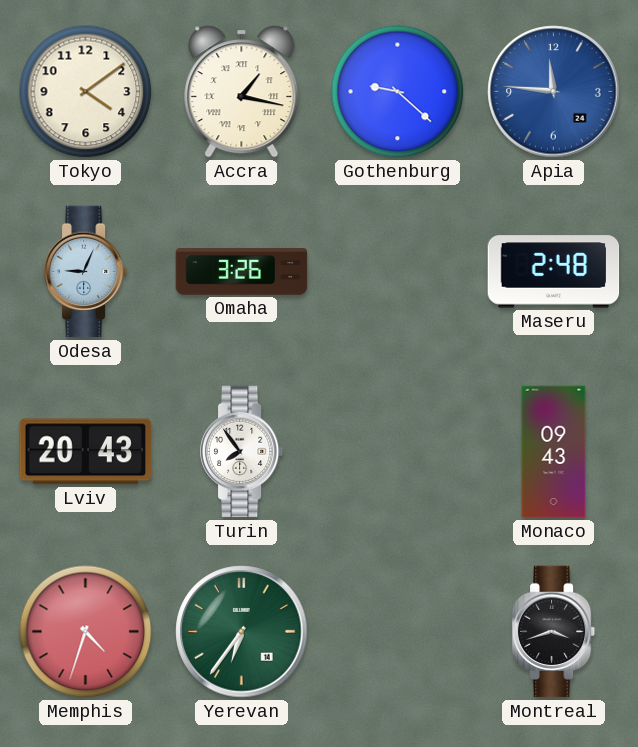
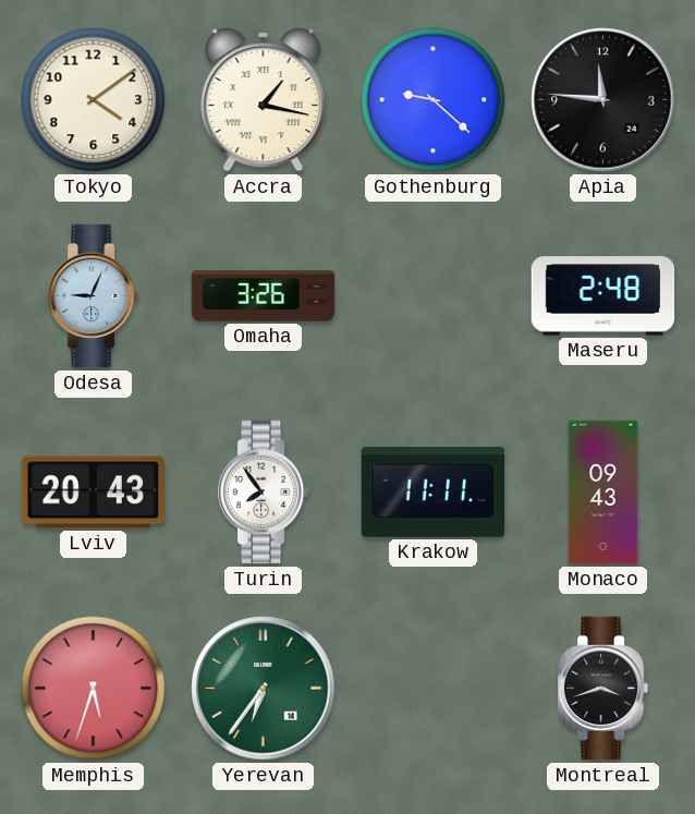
Apia dial: blue -> black
Krakow: none -> 11:11
Memphis: 4:33 -> 5:33
